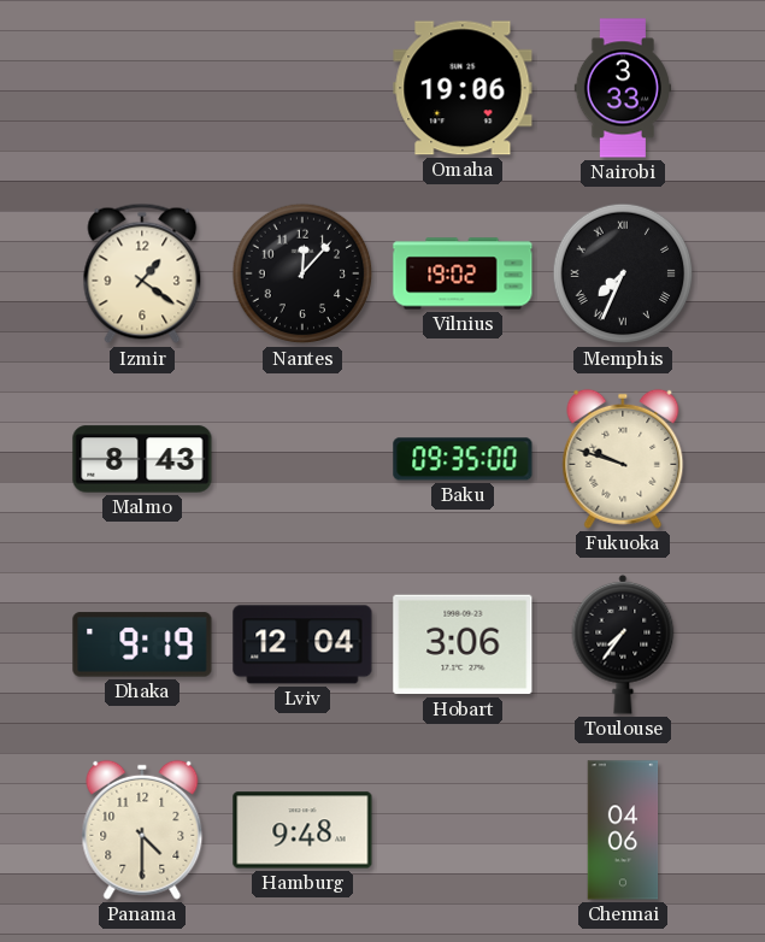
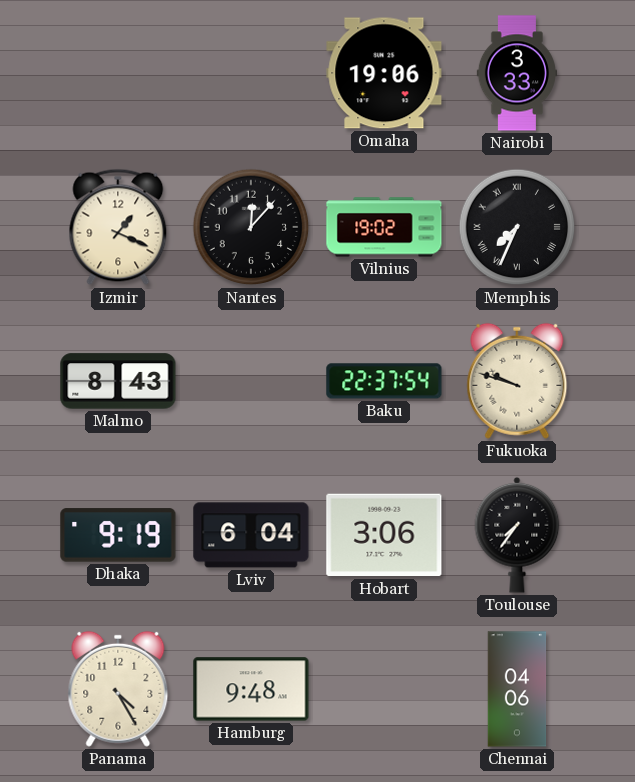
Izmir: 1:21 -> 1:19
Baku: 09:35 -> 22:37
Lviv: 12:04 -> 6:04
Panama: 4:30 -> 4:25
